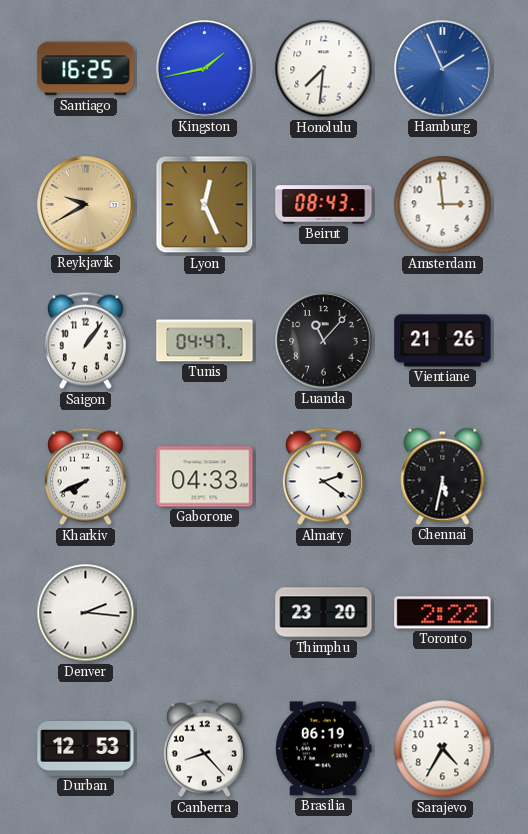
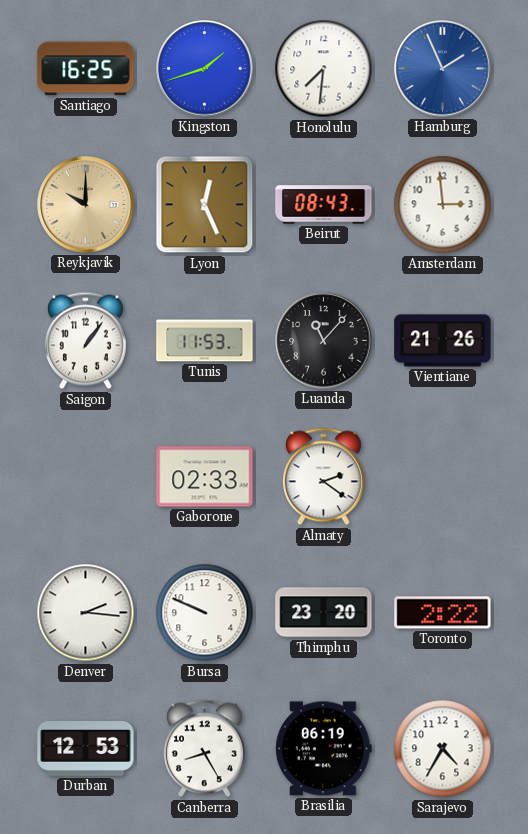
Kingston: 1:43 -> 1:42
Reykjavik: 9:40 -> 10:00
Tunis: 04:47 -> 11:53
Kharkiv: 7:41 -> none
Gaborone: 04:33 -> 02:33
Chennai: 5:32 -> none
Bursa: none -> 9:49
Canberra: 8:23 -> 8:25
